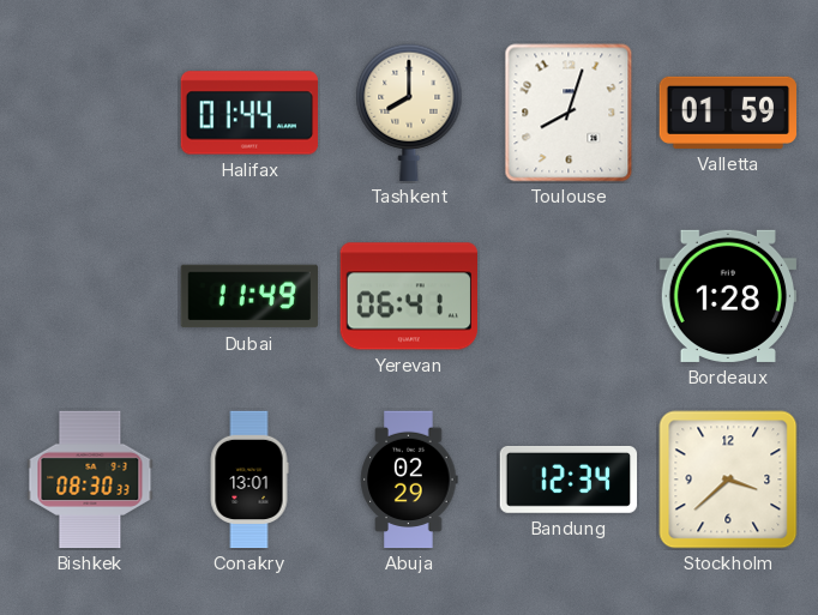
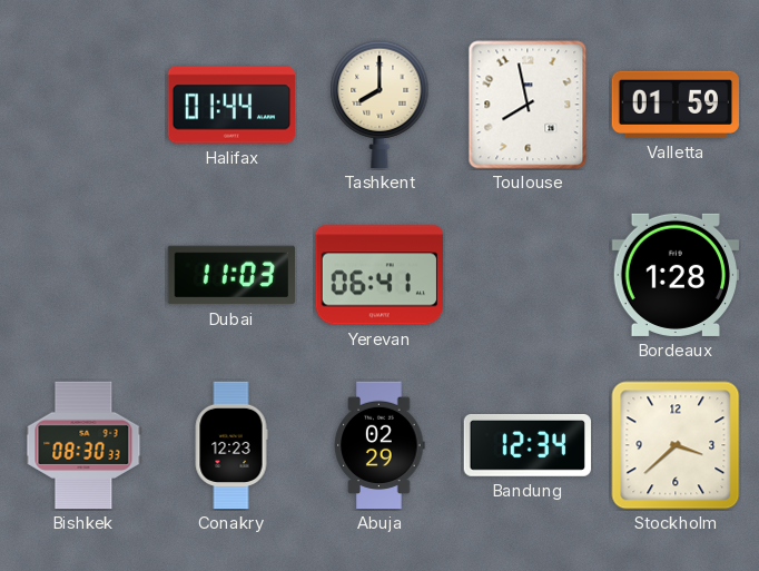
Toulouse: 8:03 -> 7:58
Dubai: 11:49 -> 11:03
Conakry: 13:01 -> 12:23
